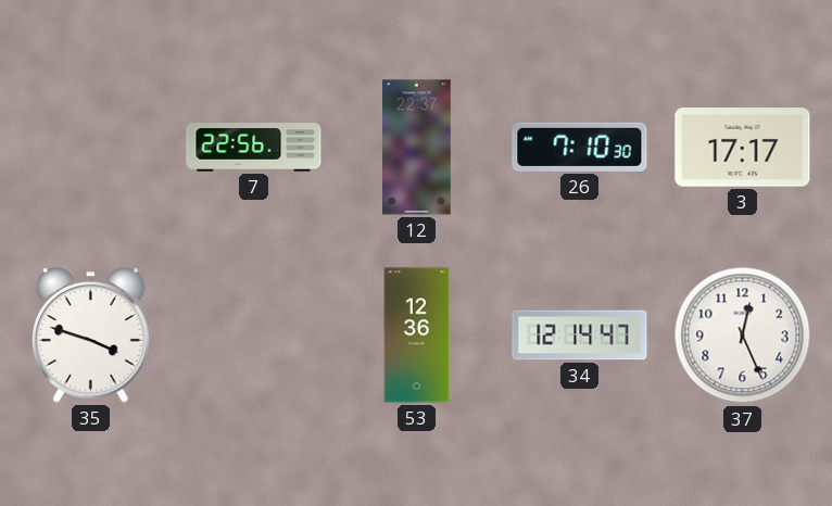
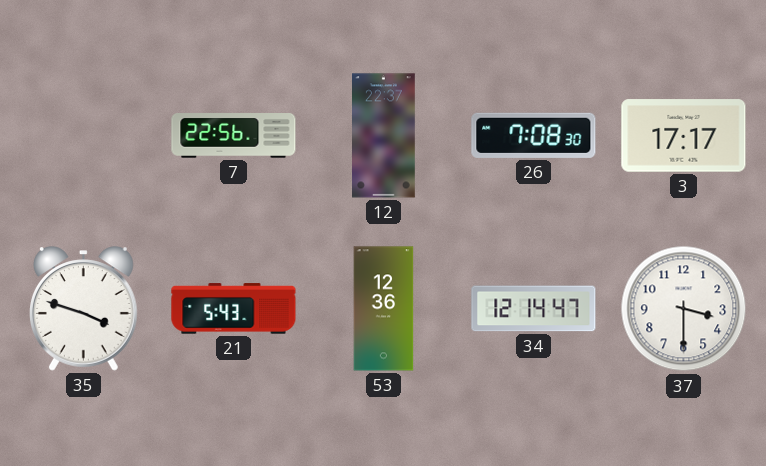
26: 7:10 -> 7:08
21: none -> 5:43
37: 12:26 -> 3:30
